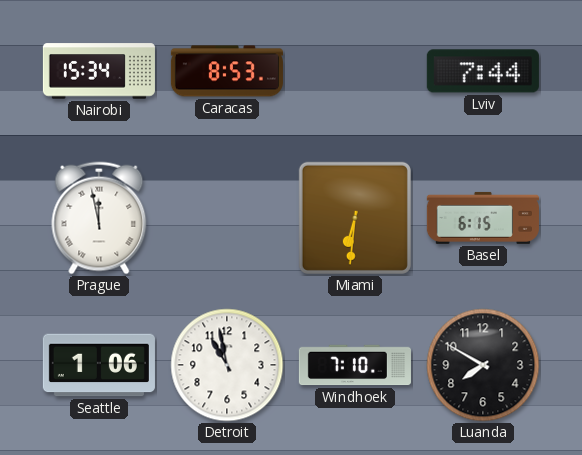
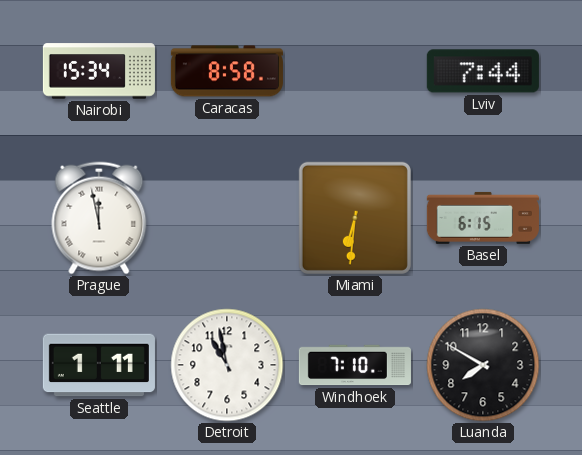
Caracas: 8:53 -> 8:58
Seattle: 1:06 -> 1:11
